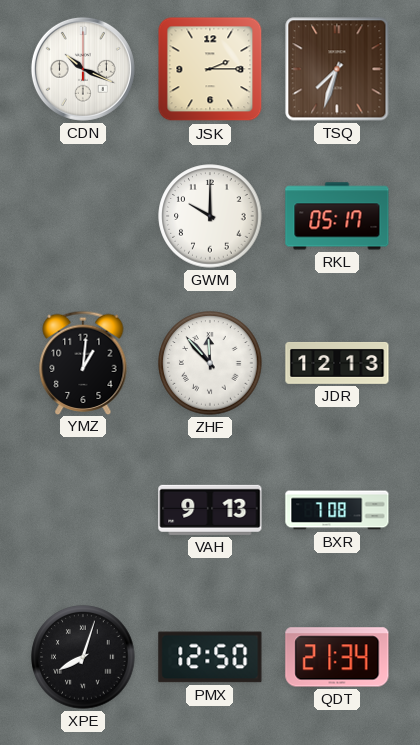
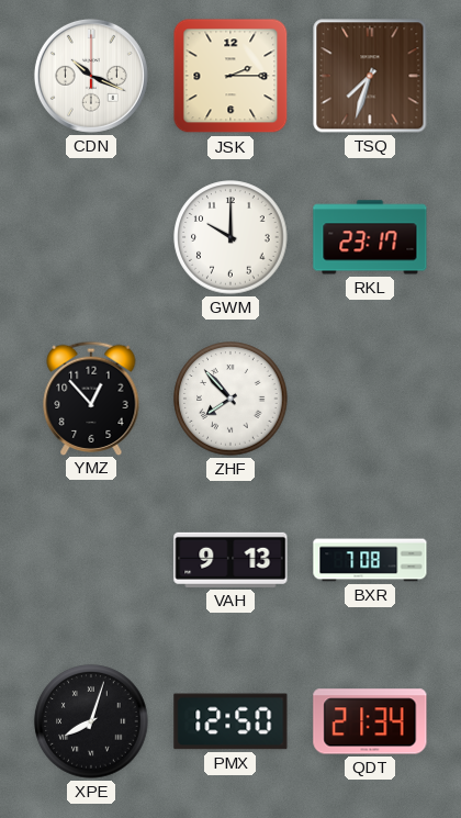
RKL: 05:17 -> 23:17
YMZ: 1:01 -> 12:53
ZHF: 11:53 -> 7:53
JDR: 12:13 -> none
